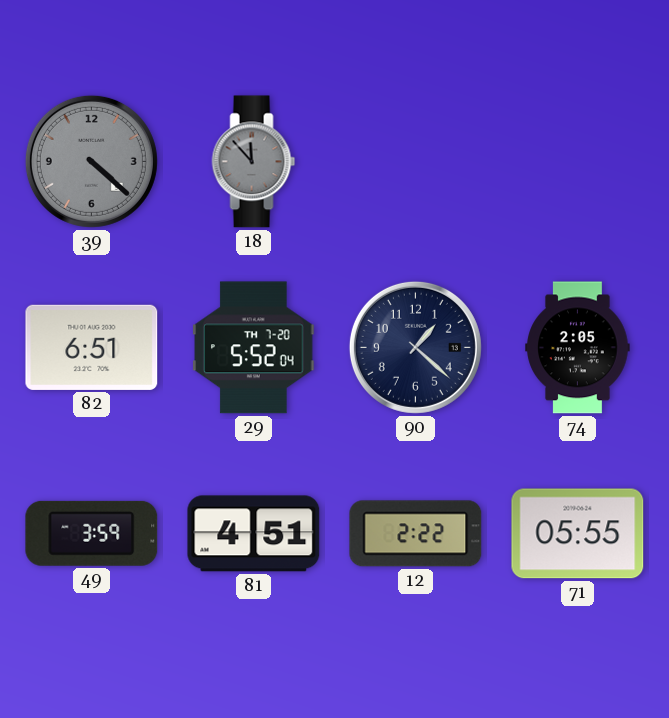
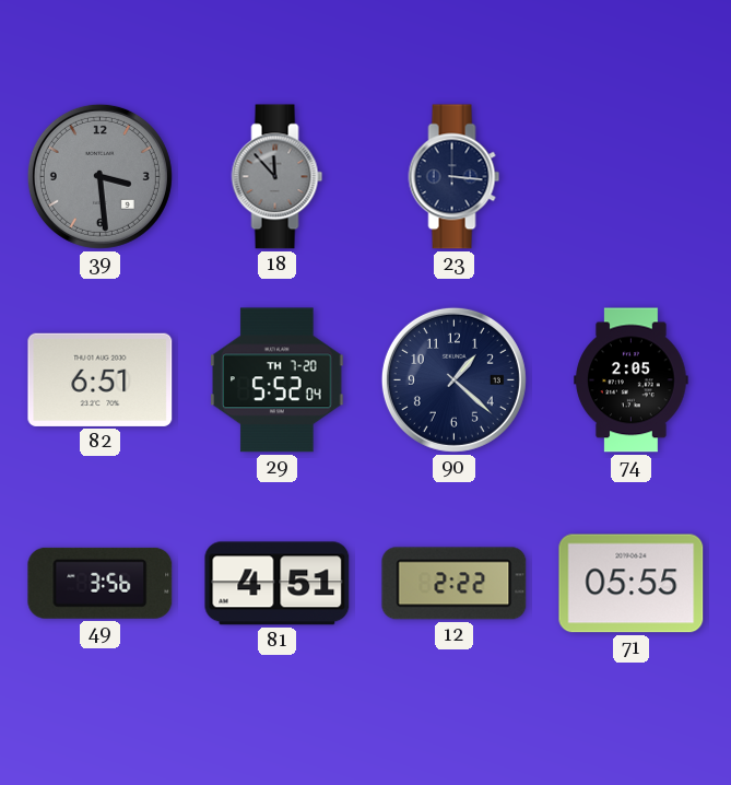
39: 4:22 -> 3:29
23: none -> 3:16
49: 3:59 -> 3:56
